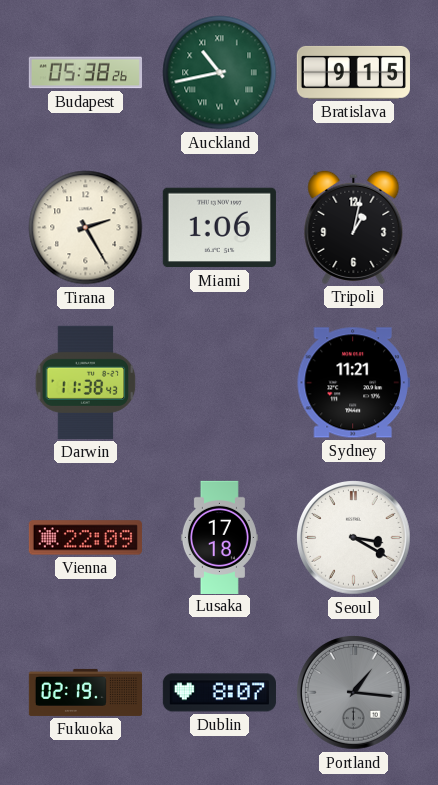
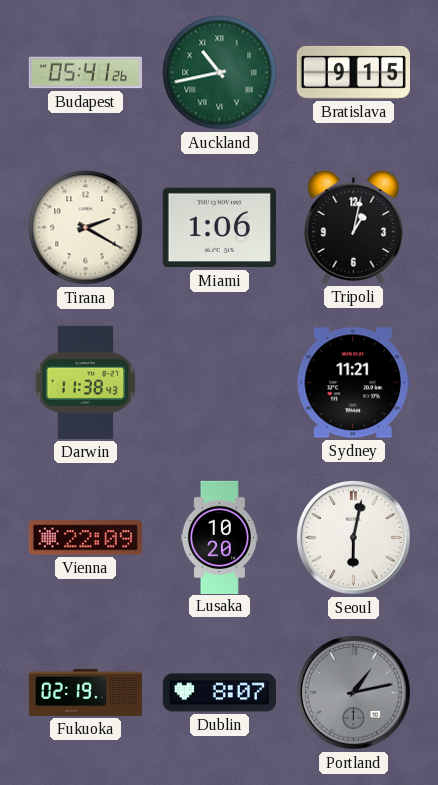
Budapest: 05:38 -> 05:41
Tirana: 2:25 -> 2:20
Lusaka: 17:18 -> 10:20
Seoul: 3:20 -> 6:02
Portland: 1:16 -> 1:13
